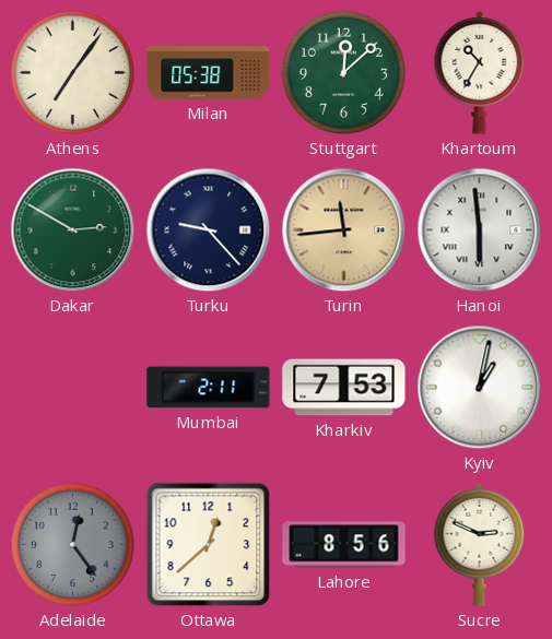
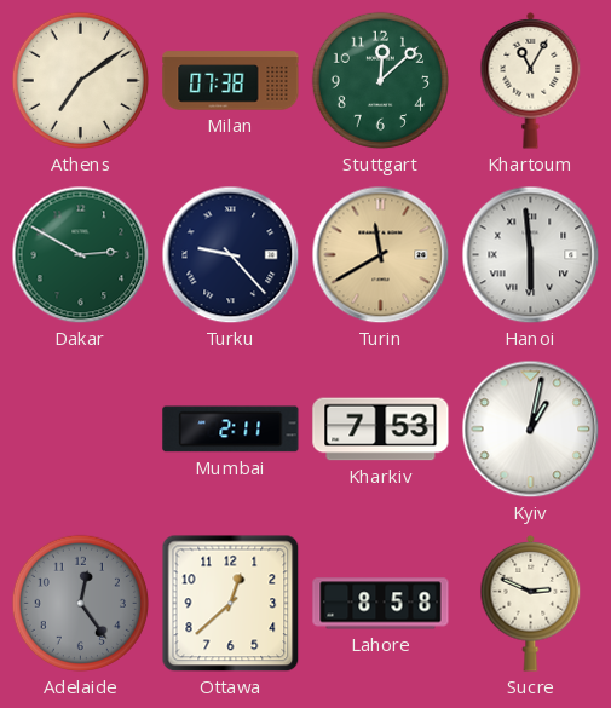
Athens: 7:06 -> 7:09
Milan: 05:38 -> 07:38
Khartoum: 10:35 -> 11:05
Turin: 11:44 -> 11:40
Lahore: 8:56 -> 8:58
